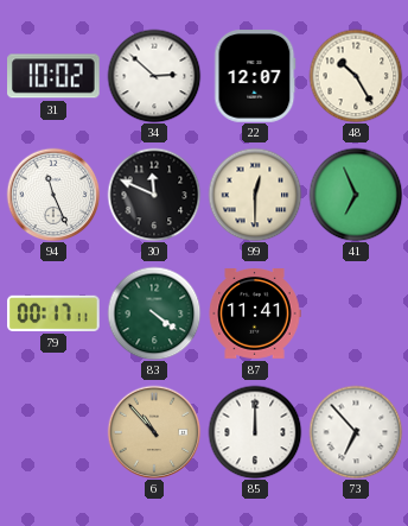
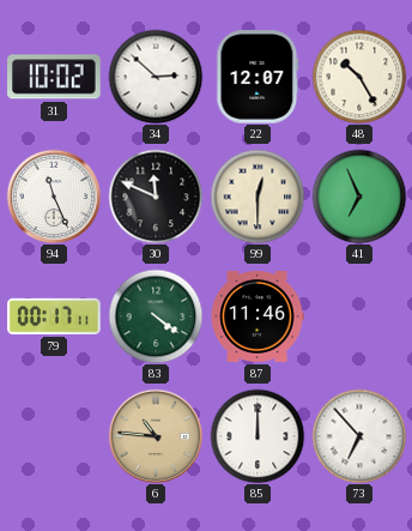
87: 11:41 -> 11:46
6: 10:53 -> 10:46
